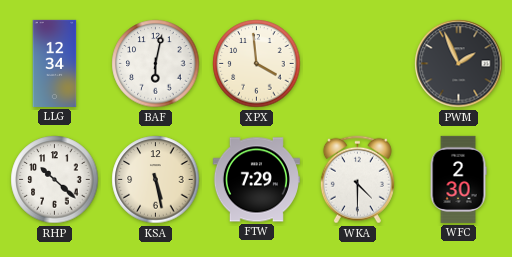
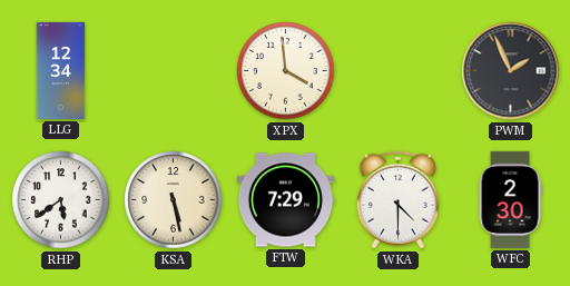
BAF: 6:02 -> none
RHP: 10:22 -> 5:39
